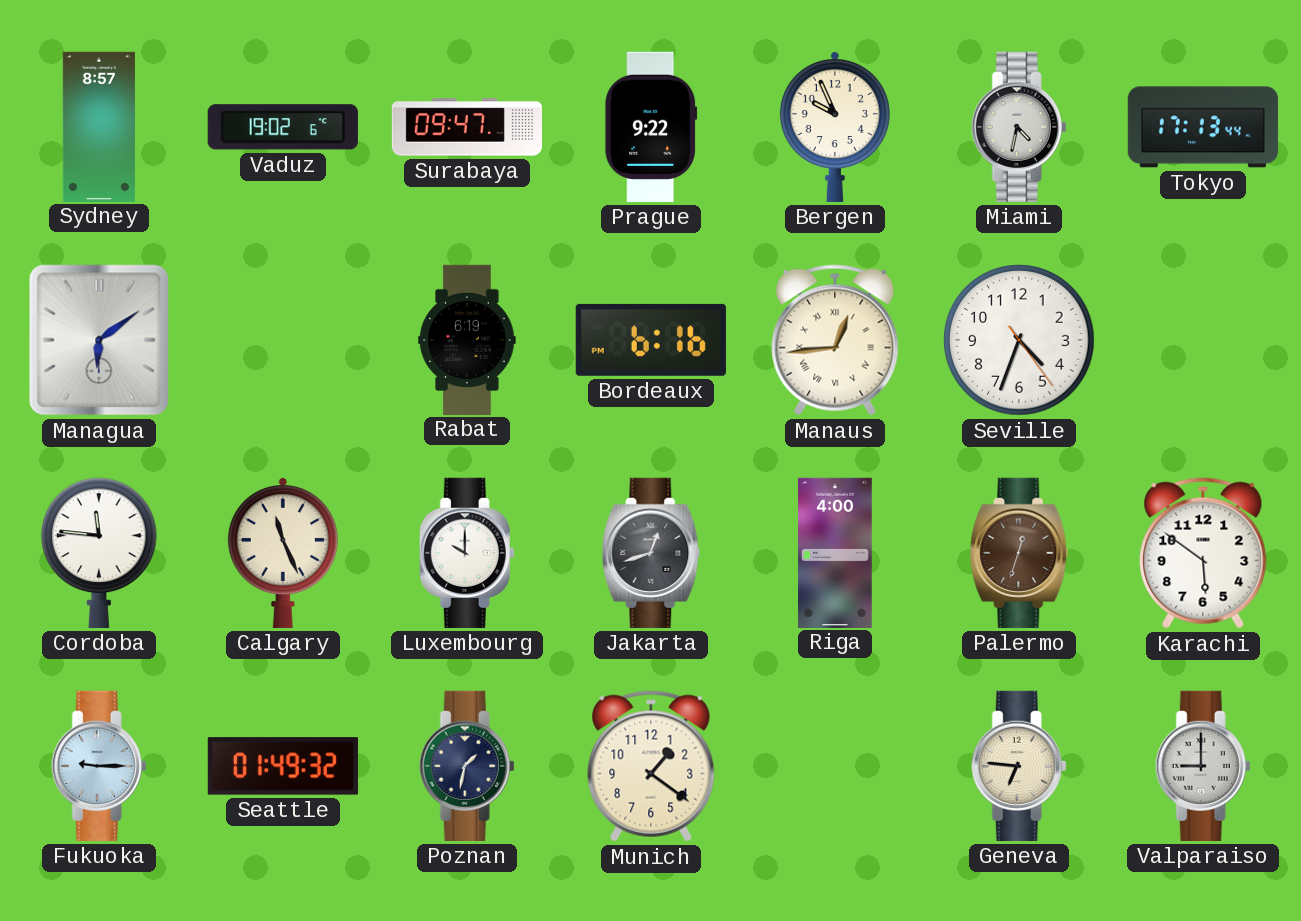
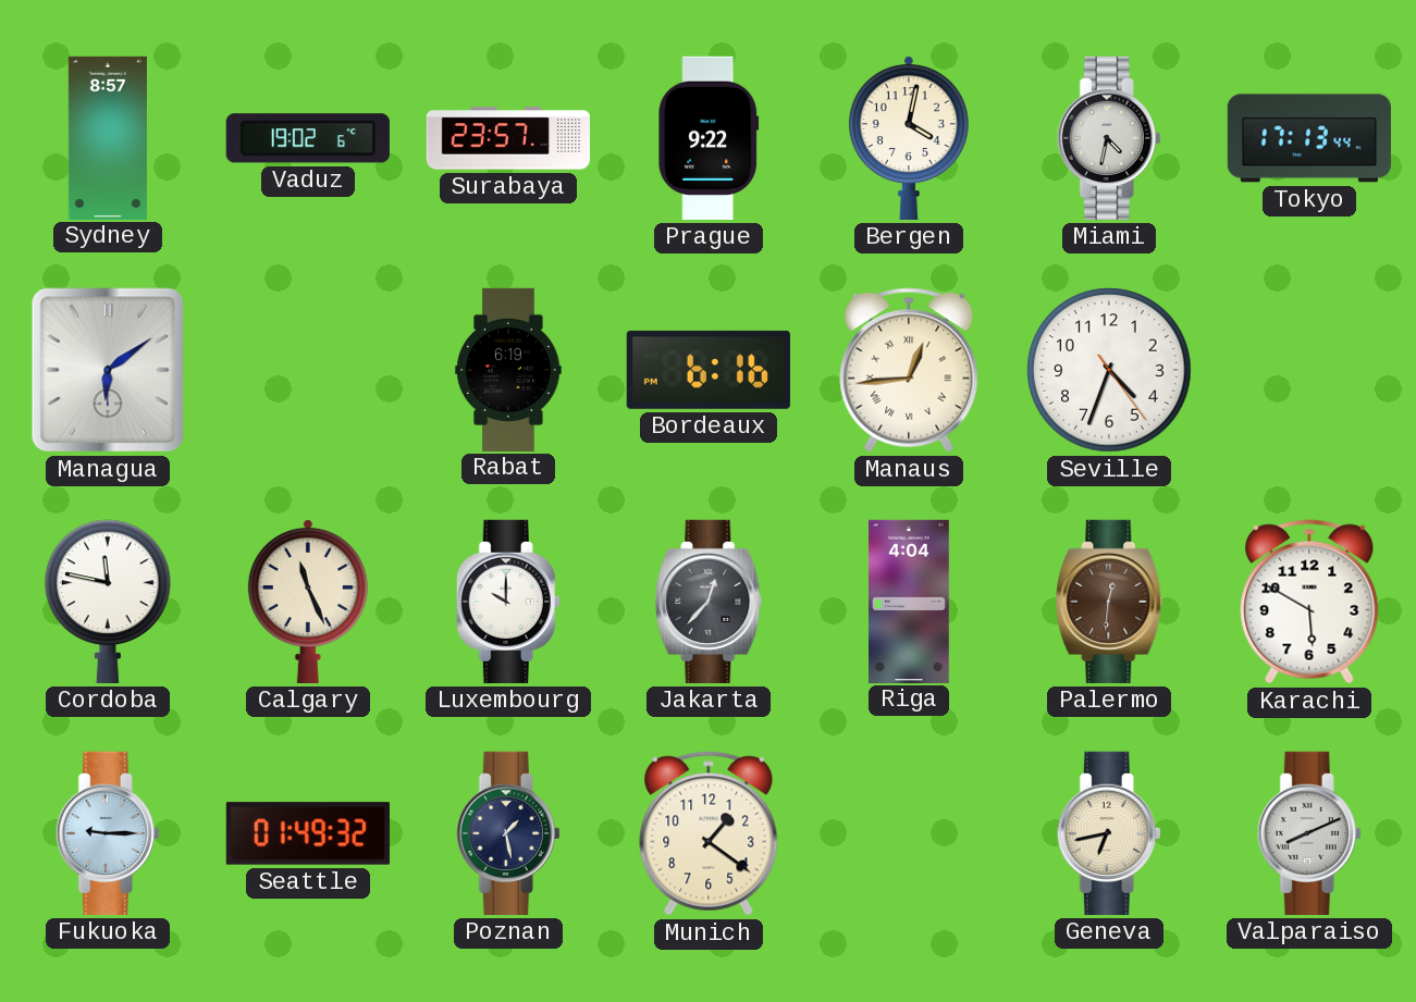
Surabaya: 09:47 -> 23:57
Bergen: 9:56 -> 4:02
Cordoba: 11:46 -> 11:47
Jakarta: 12:42 -> 12:37
Riga: 4:00 -> 4:04
Palermo: 12:33 -> 12:31
Karachi: 5:51 -> 5:50
Poznan: 1:32 -> 1:28
Geneva: 6:46 -> 6:43
Valparaiso: 9:00 -> 8:11
